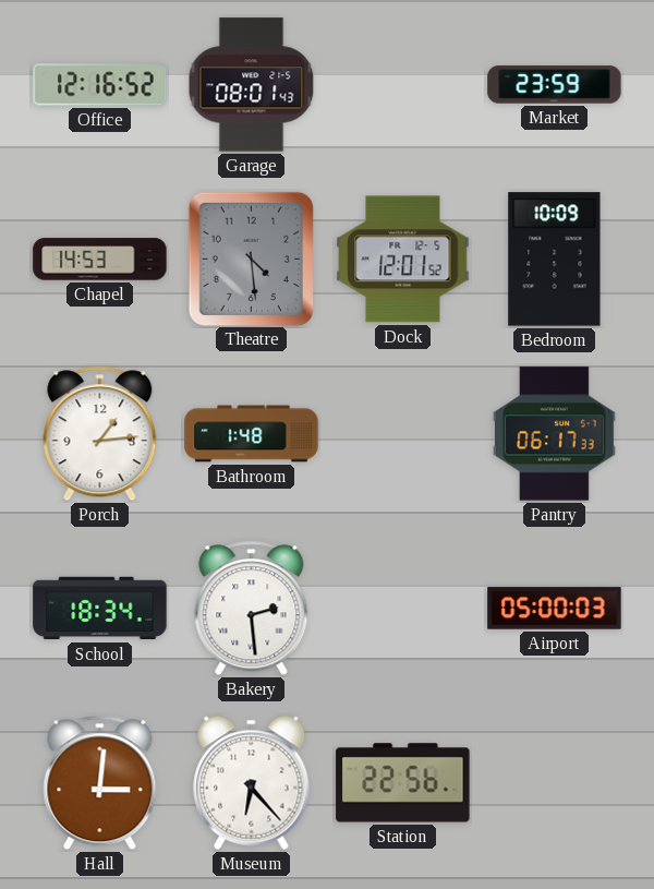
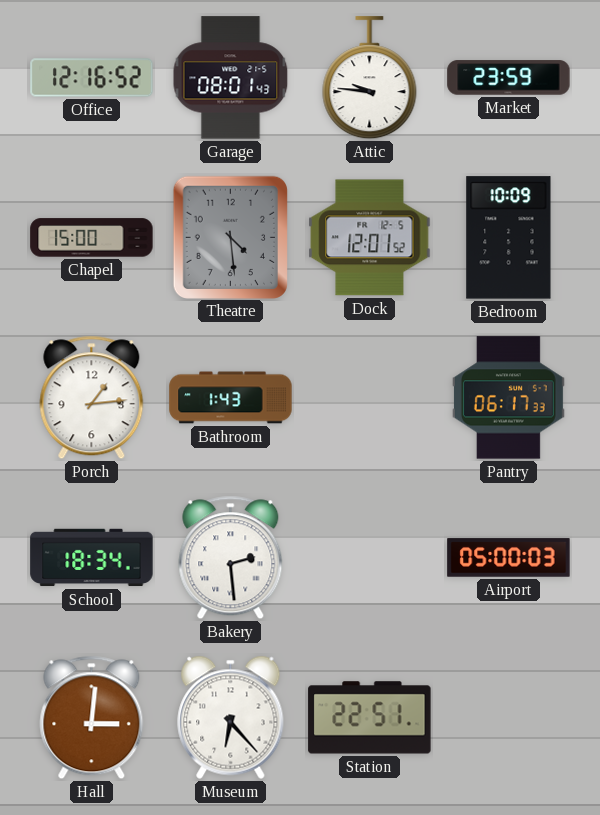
Attic: none -> 9:46
Chapel: 14:53 -> 15:00
Bathroom: 1:48 -> 1:43
Station: 22:56 -> 22:51
